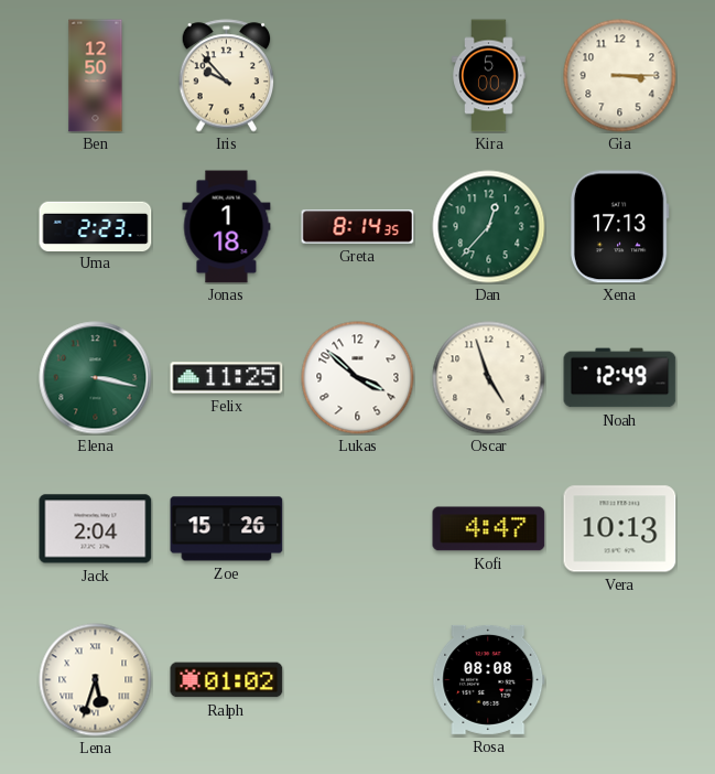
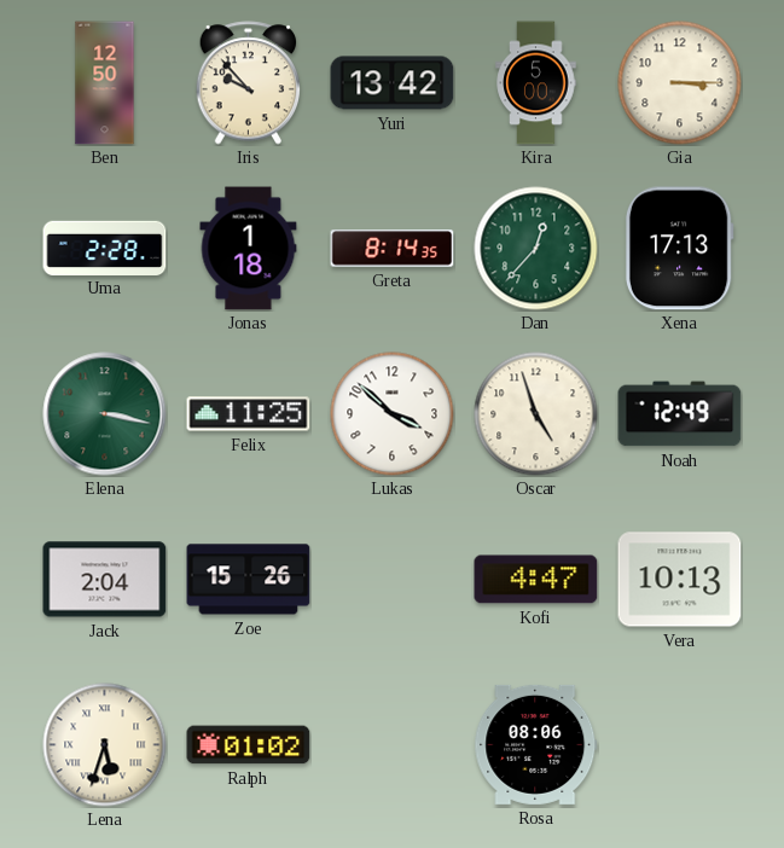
Yuri: none -> 13:42
Uma: 2:23 -> 2:28
Rosa: 08:08 -> 08:06
